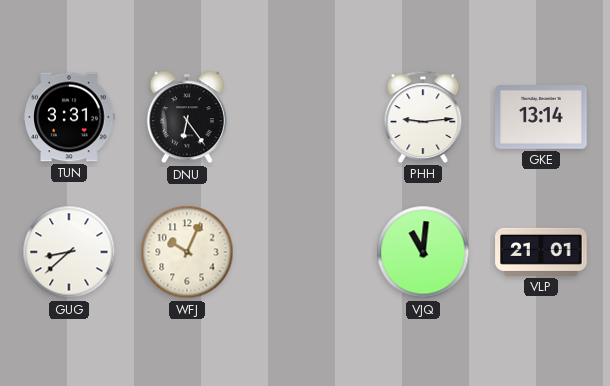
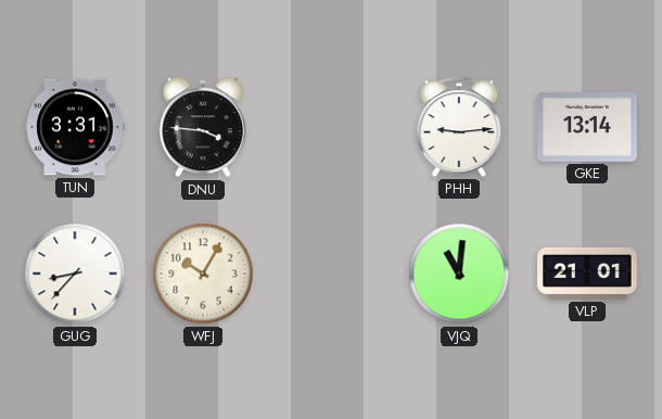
DNU: 6:24 -> 3:46
GUG: 8:38 -> 8:37
WFJ: 10:04 -> 10:05
